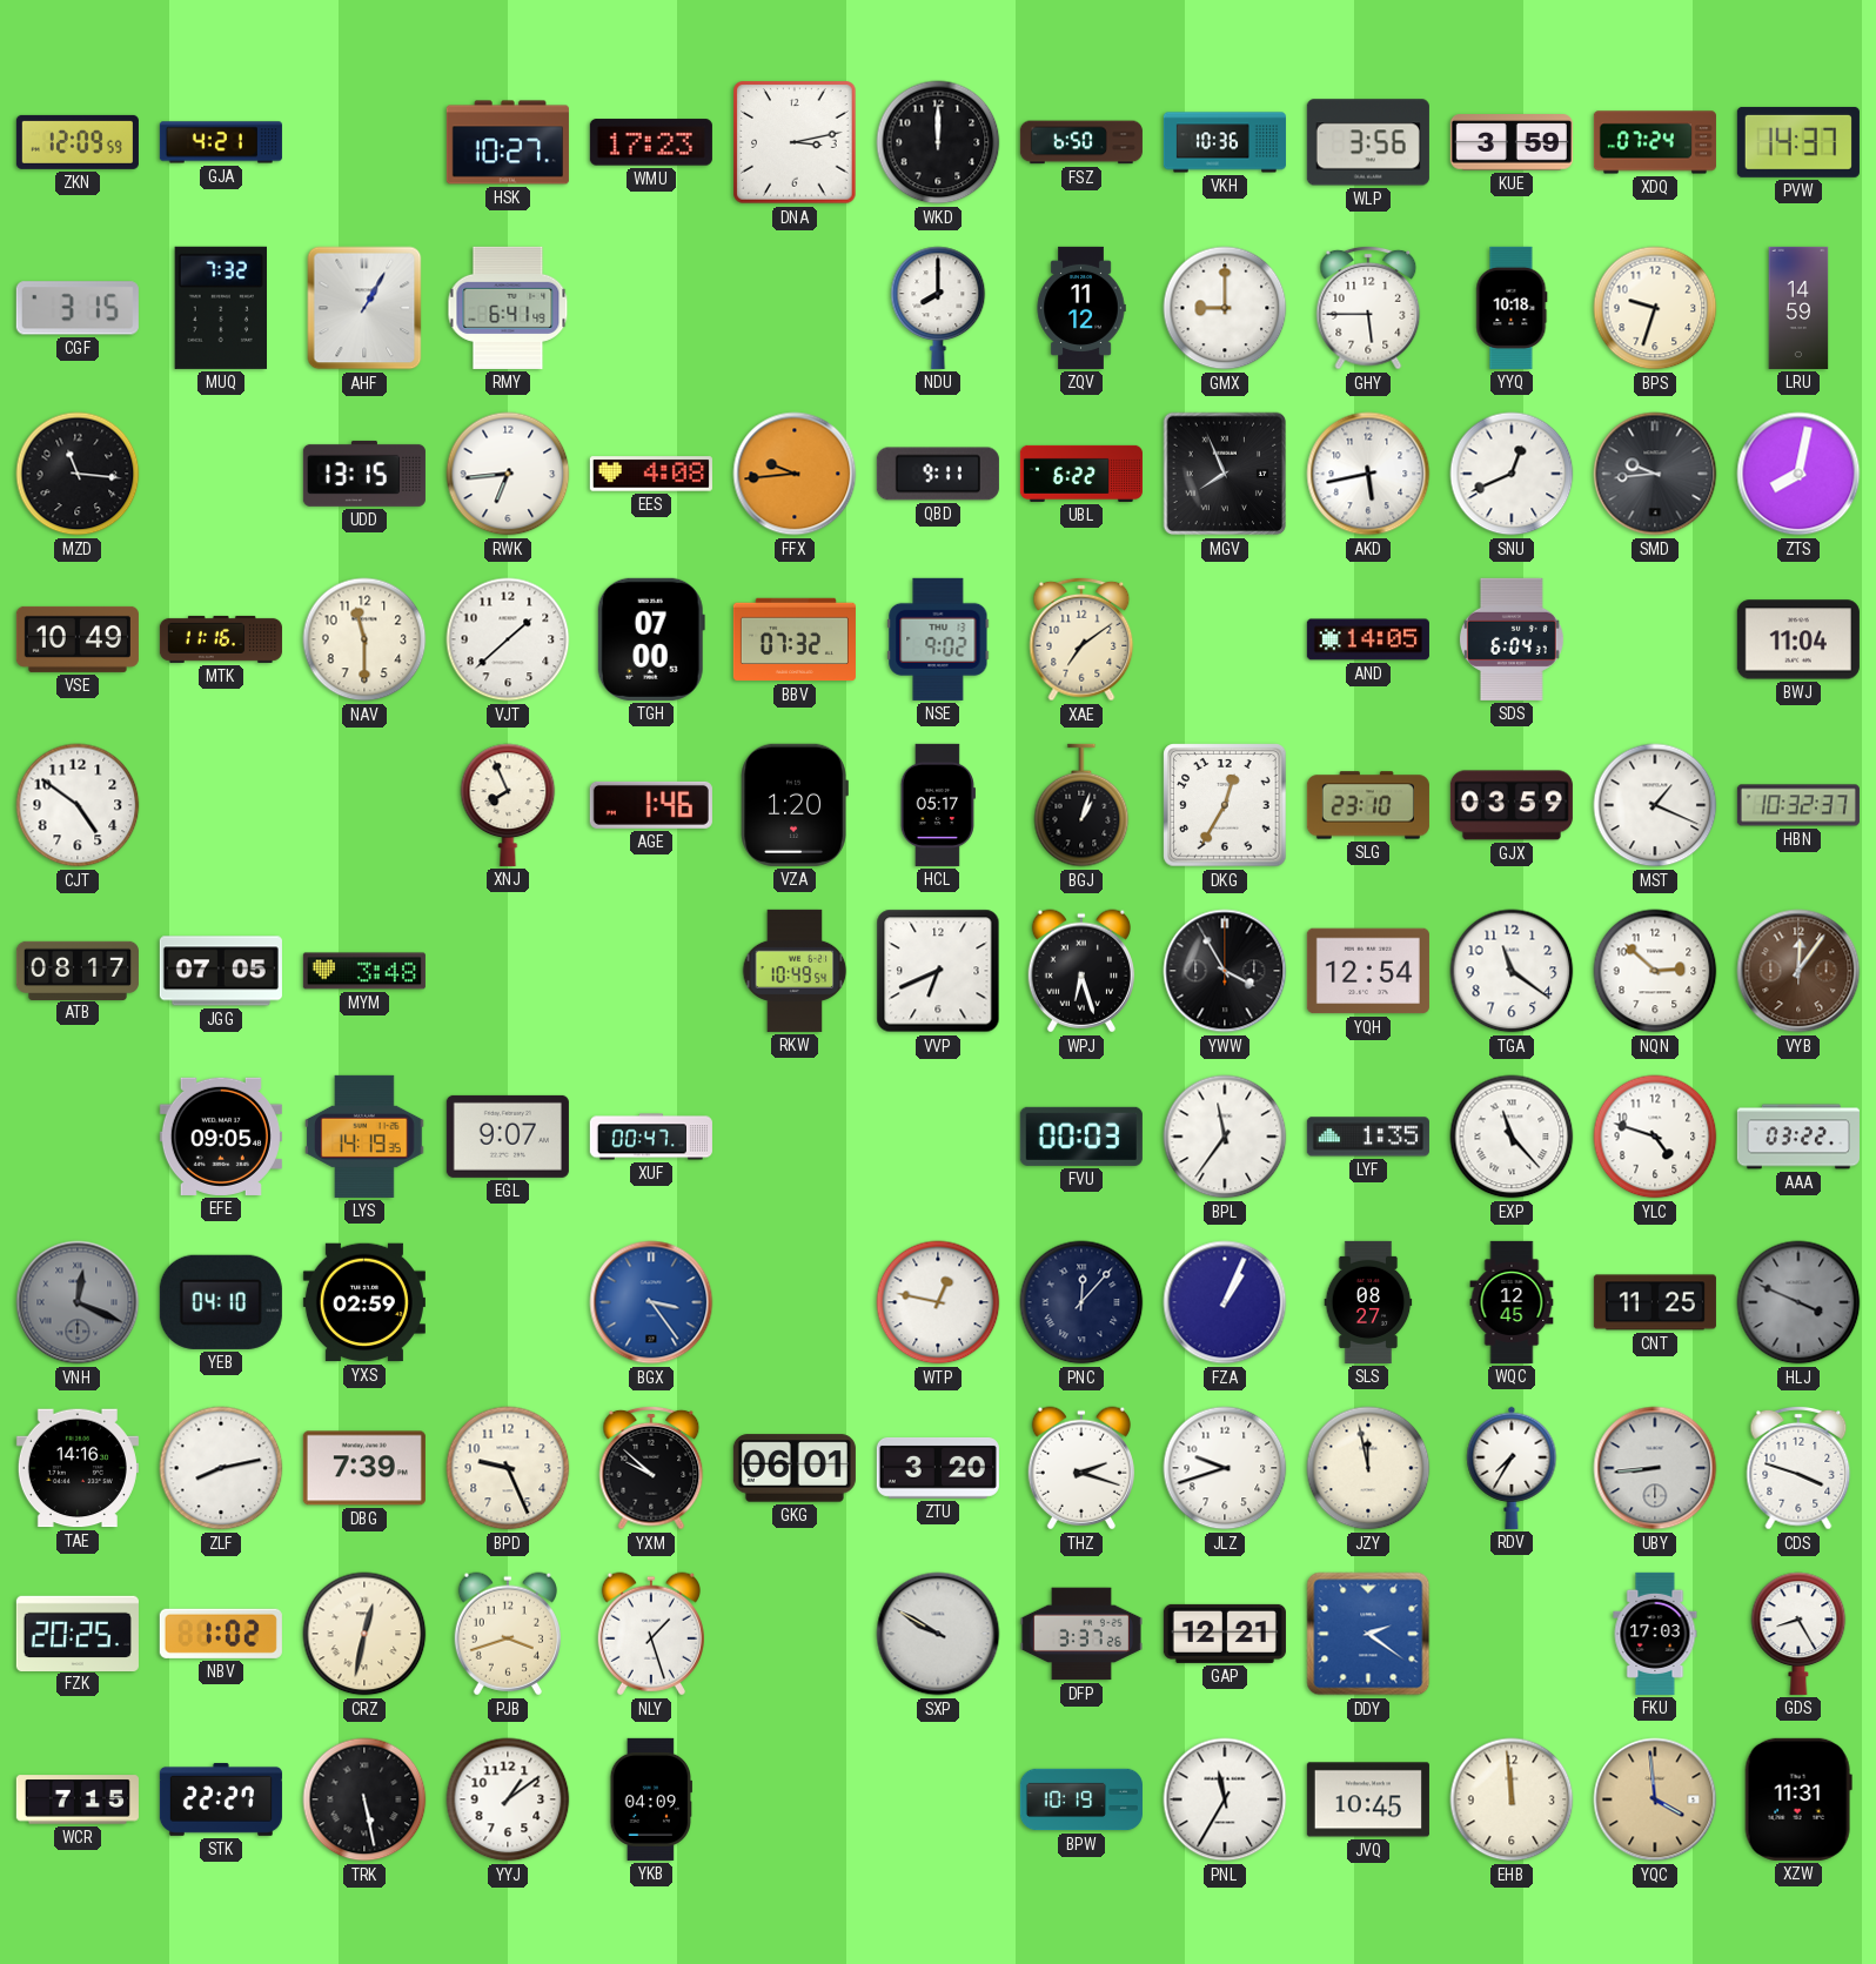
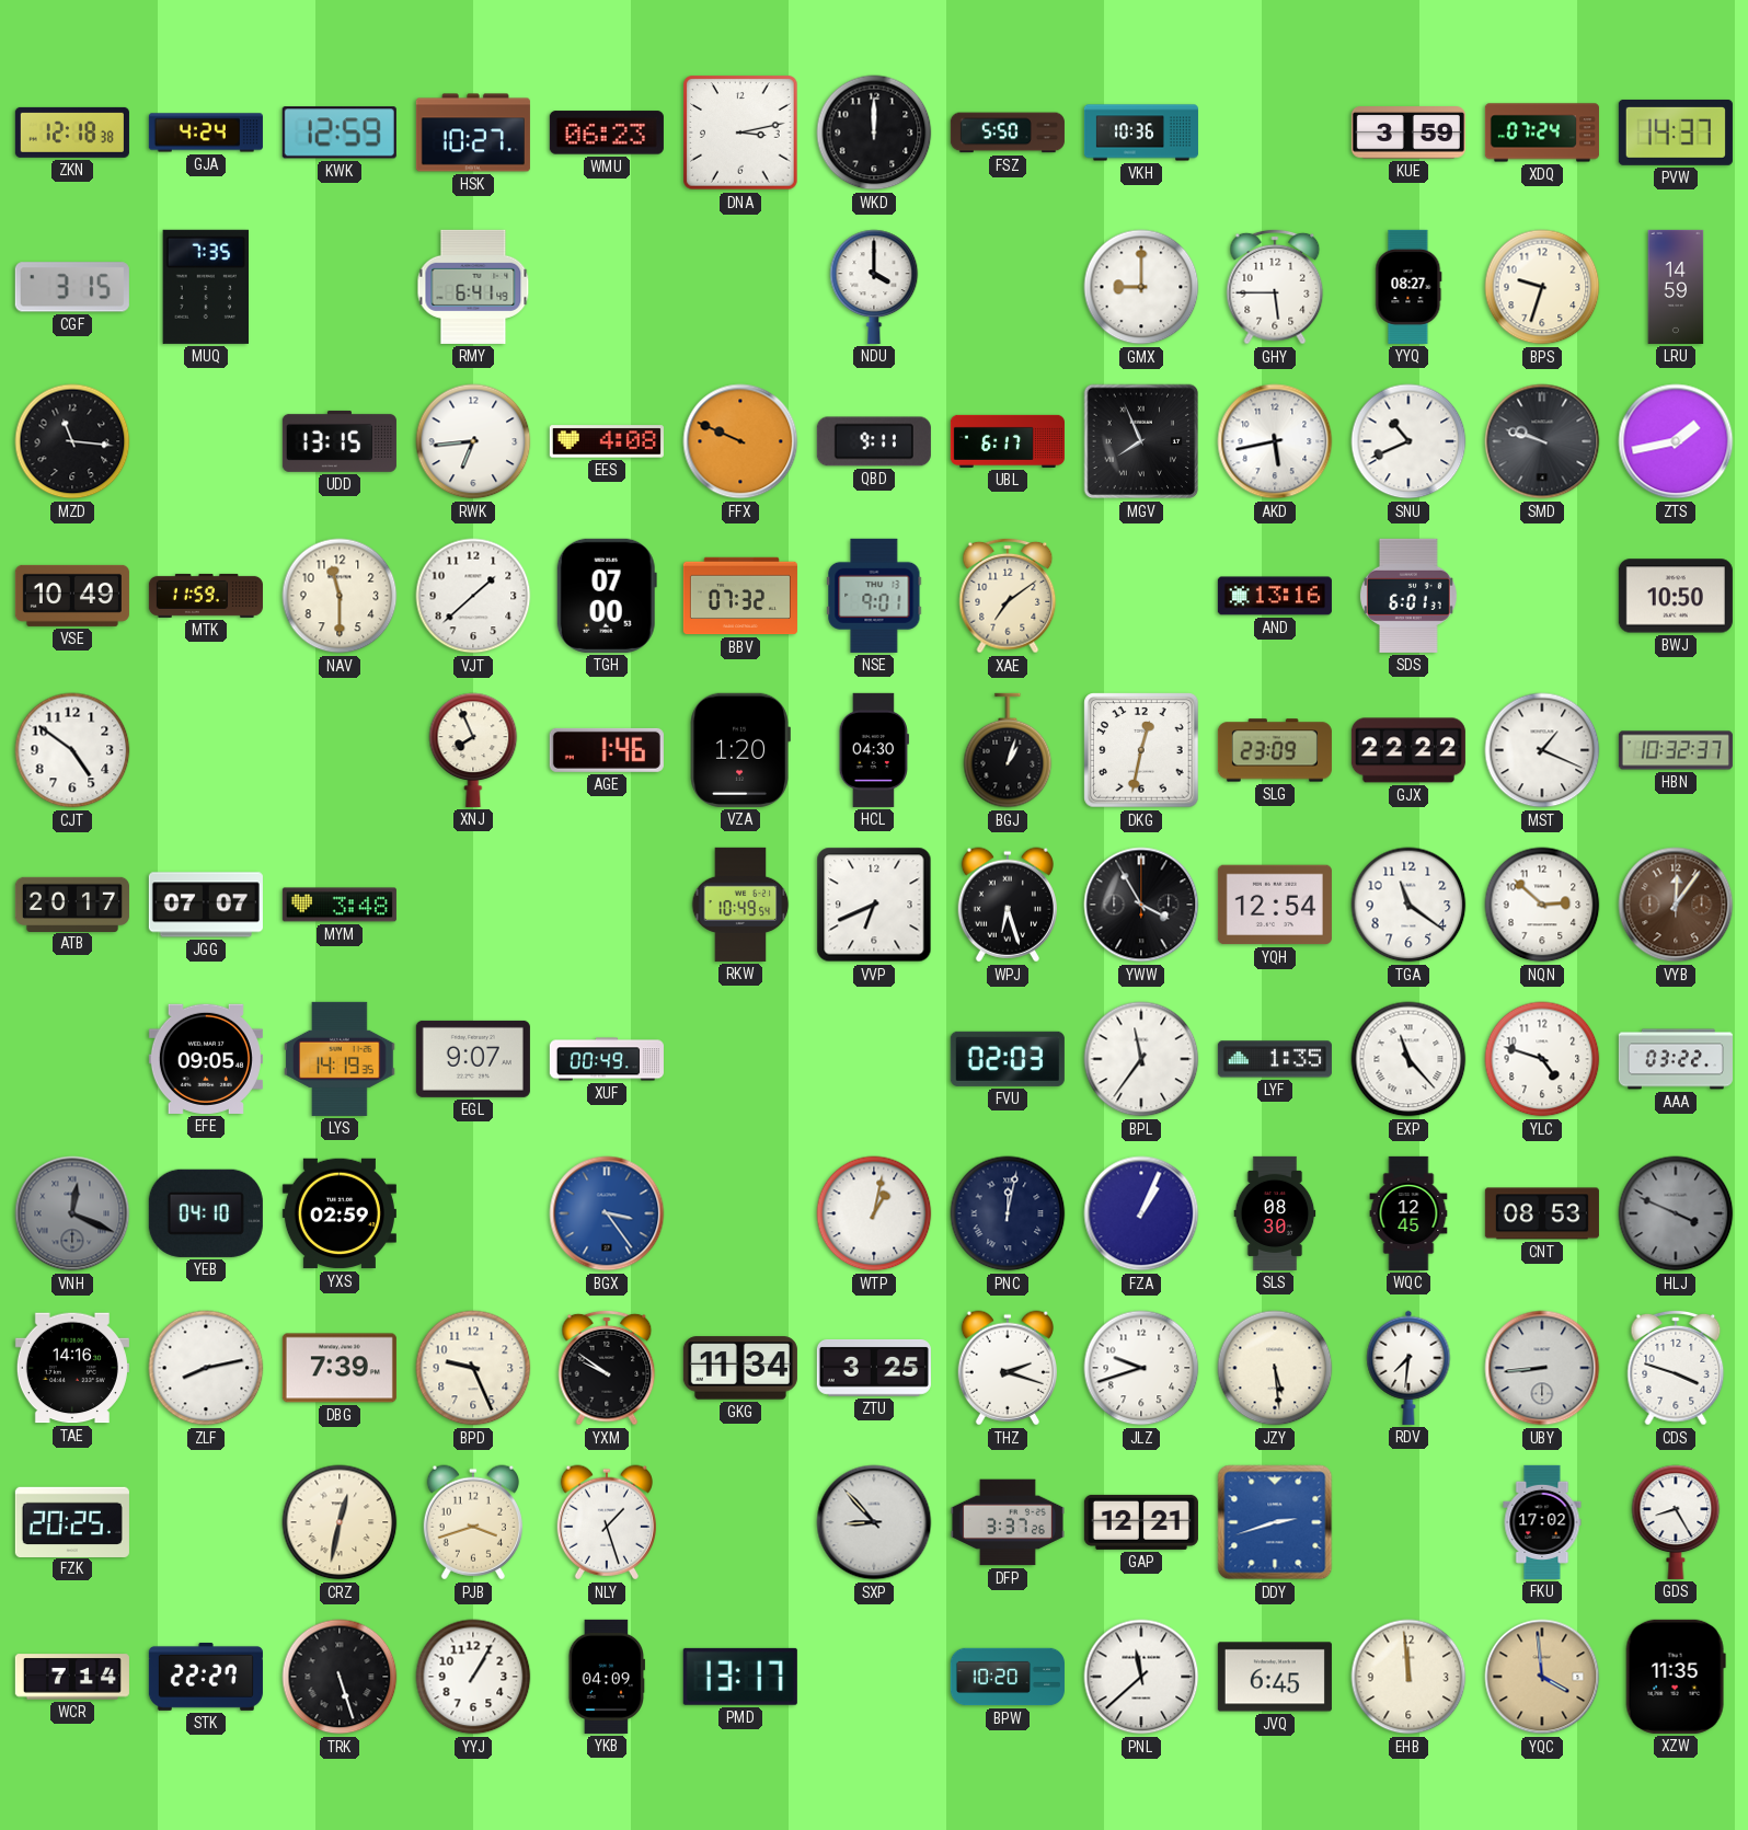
ZKN: 12:09 -> 12:18
GJA: 4:21 -> 4:24
KWK: none -> 12:59
WMU: 17:23 -> 06:23
FSZ: 6:50 -> 5:50
WLP: 3:56 -> none
MUQ: 7:32 -> 7:35
AHF: 1:05 -> none
NDU: 8:00 -> 4:00
ZQV: 11:12 -> none
YYQ: 10:18 -> 08:27
FFX: 9:44 -> 9:49
UBL: 6:22 -> 6:17
SNU: 12:41 -> 10:41
SMD: 9:44 -> 9:48
ZTS: 8:02 -> 1:43
MTK: 11:16 -> 11:59
NSE: 9:02 -> 9:01
AND: 14:05 -> 13:16
SDS: 6:04 -> 6:01
BWJ: 11:04 -> 10:50
HCL: 05:17 -> 04:30
DKG: 12:35 -> 12:32
SLG: 23:10 -> 23:09
GJX: 03:59 -> 22:22
ATB: 08:17 -> 20:17
JGG: 07:05 -> 07:07
XUF: 00:47 -> 00:49
FVU: 00:03 -> 02:03
WTP: 12:47 -> 1:02
PNC: 12:07 -> 12:02
SLS: 08:27 -> 08:30
CNT: 11:25 -> 08:53
YXM: 9:52 -> 9:51
GKG: 06:01 -> 11:34
ZTU: 3:20 -> 3:25
JZY: 11:58 -> 5:29
RDV: 7:35 -> 7:31
NBV: 1:02 -> none
SXP: 9:50 -> 8:53
DDY: 2:21 -> 2:42
FKU: 17:03 -> 17:02
WCR: 7:15 -> 7:14
TRK: 5:28 -> 5:27
YYJ: 1:09 -> 1:05
PMD: none -> 13:17
BPW: 10:19 -> 10:20
PNL: 11:35 -> 11:38
JVQ: 10:45 -> 6:45
XZW: 11:31 -> 11:35
